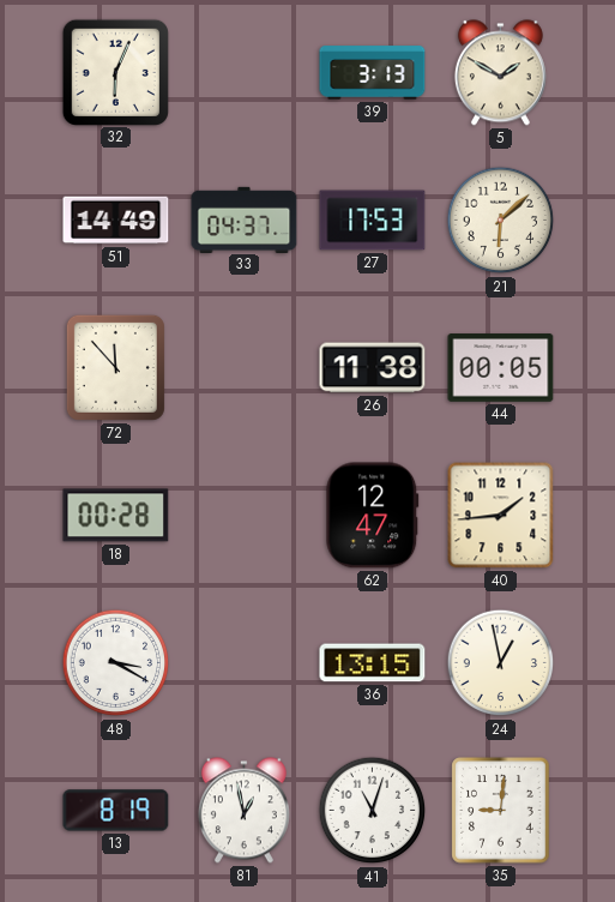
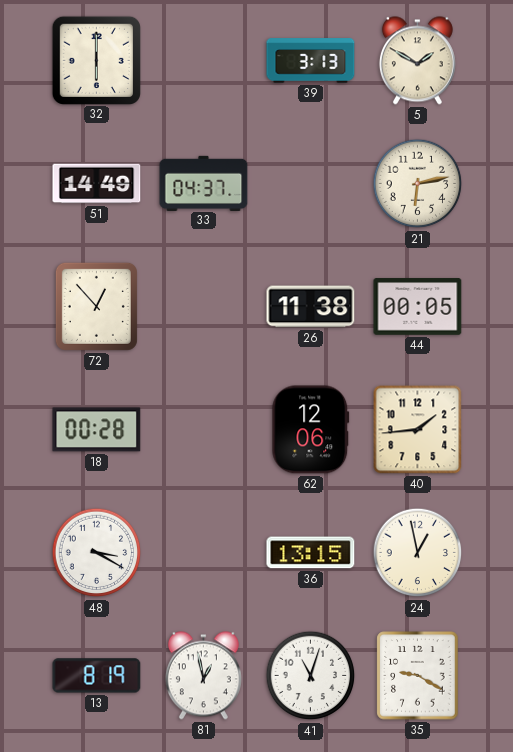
32: 6:04 -> 6:00
27: 17:53 -> none
21: 6:08 -> 6:13
72: 11:53 -> 12:53
62: 12:47 -> 12:06
35: 9:01 -> 9:20
